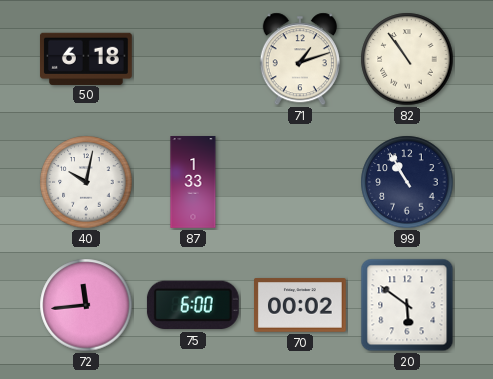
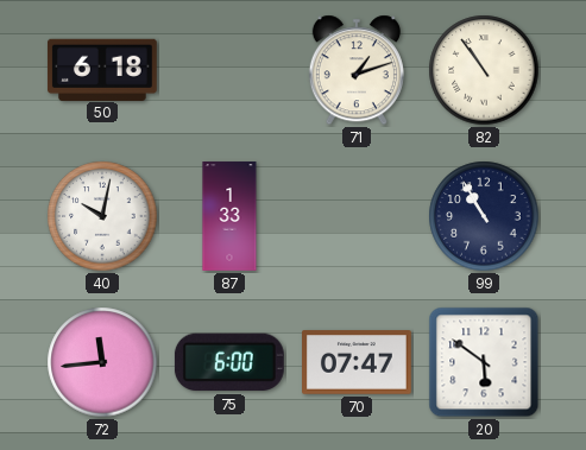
70: 00:02 -> 07:47
